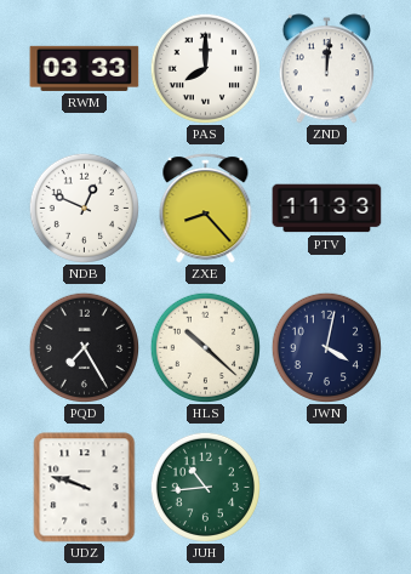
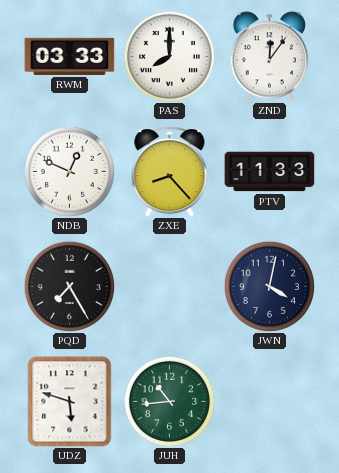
ZND: 12:01 -> 12:06
HLS: 10:22 -> none
UDZ: 9:48 -> 5:48
